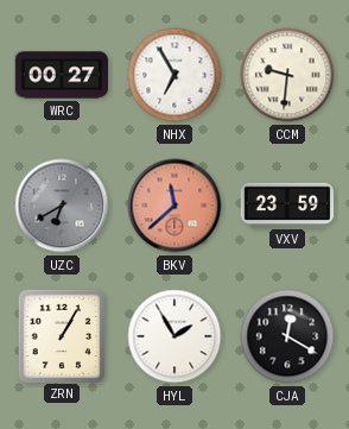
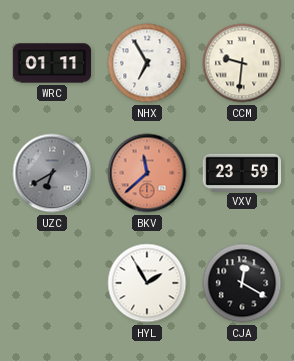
WRC: 00:27 -> 01:11
ZRN: 1:05 -> none
